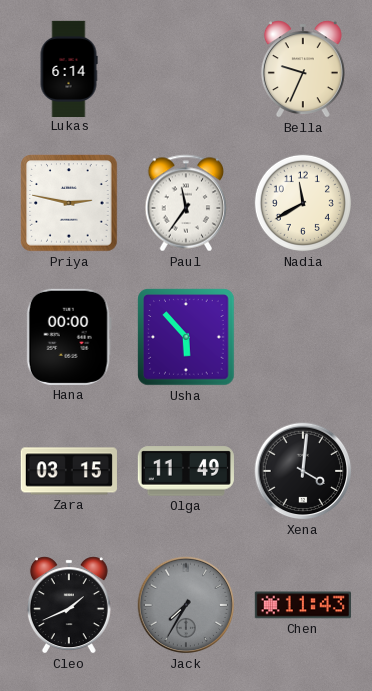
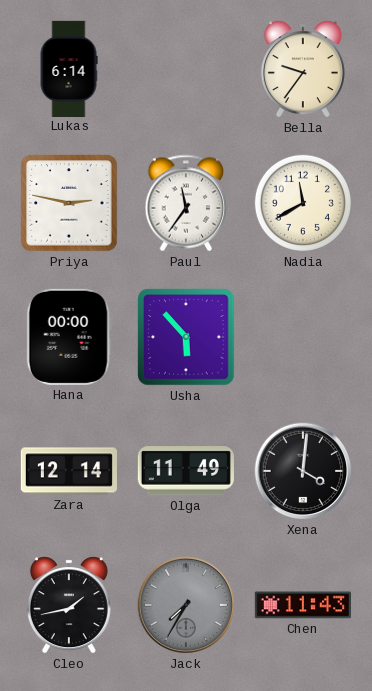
Bella: 9:34 -> 9:36
Zara: 03:15 -> 12:14
Cleo: 1:41 -> 1:43
